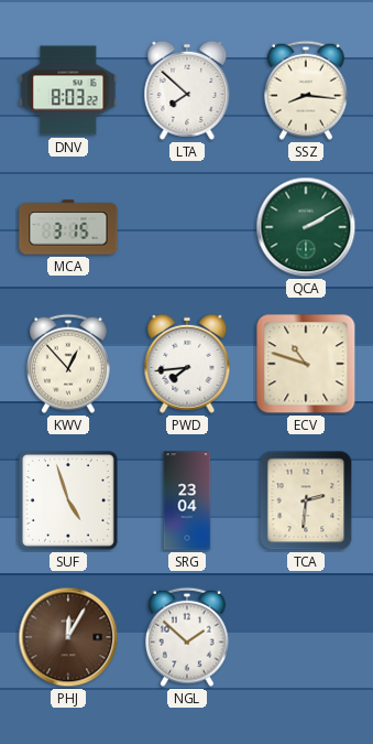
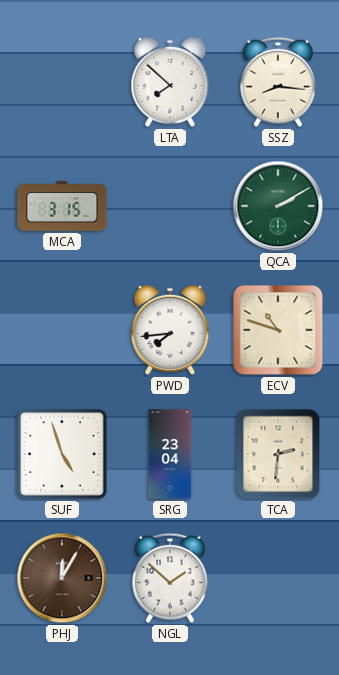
DNV: 8:03 -> none
KWV: 12:53 -> none
